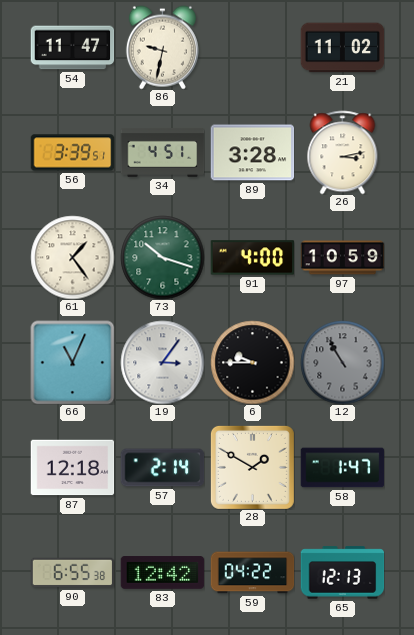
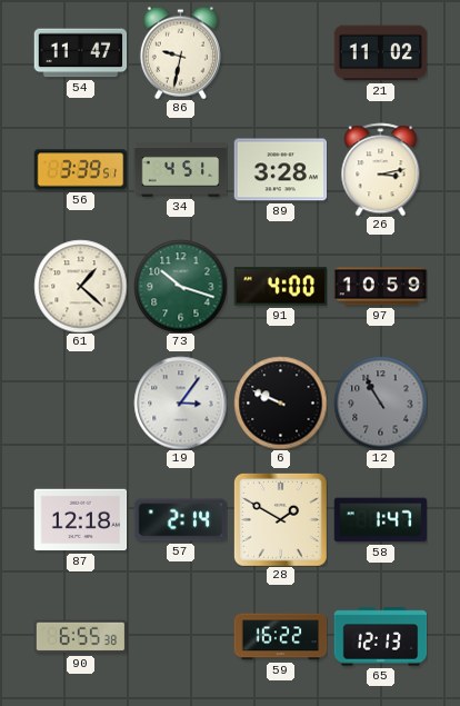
61: 1:24 -> 1:22
66: 11:04 -> none
6: 9:45 -> 9:49
83: 12:42 -> none
59: 04:22 -> 16:22
